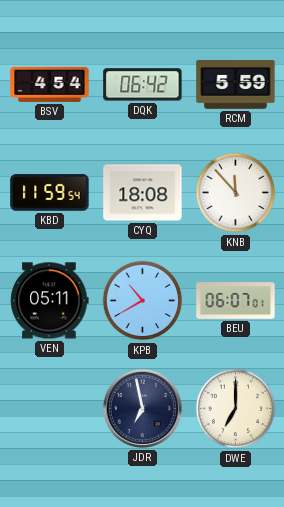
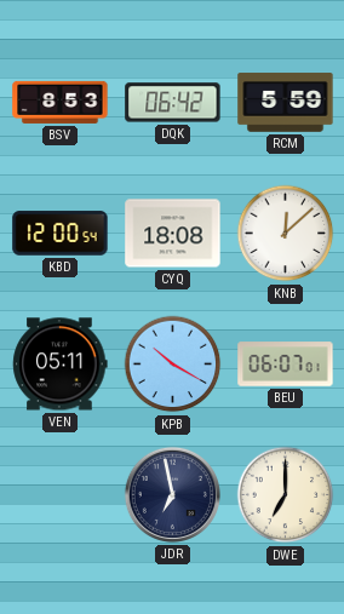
BSV: 4:54 -> 8:53
KBD: 11:59 -> 12:00
KNB: 11:53 -> 12:08
KPB: 10:40 -> 10:20
